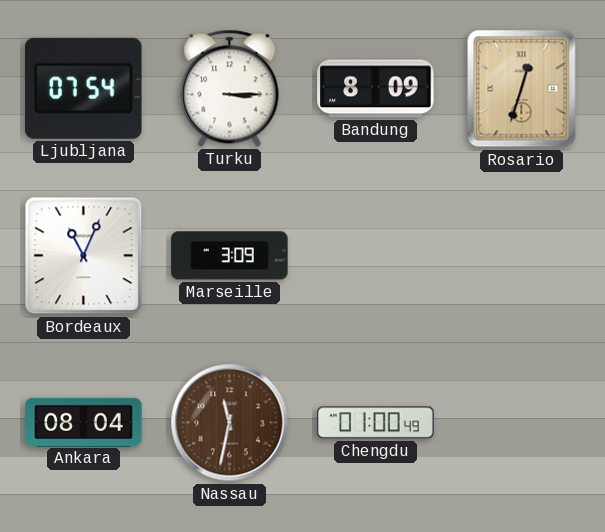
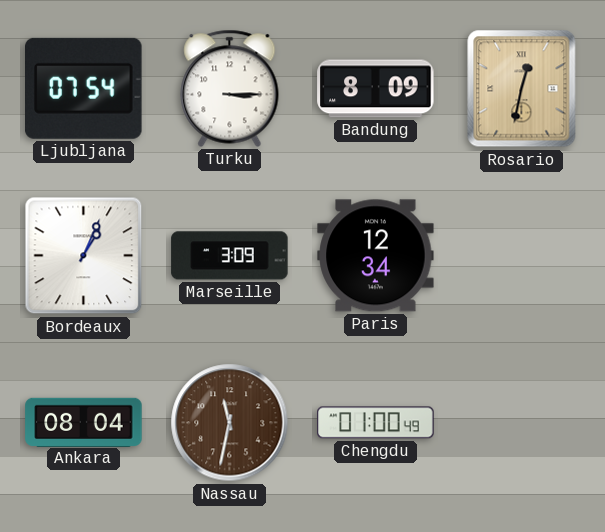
Rosario: 12:33 -> 12:32
Bordeaux: 11:04 -> 1:04
Paris: none -> 12:34
